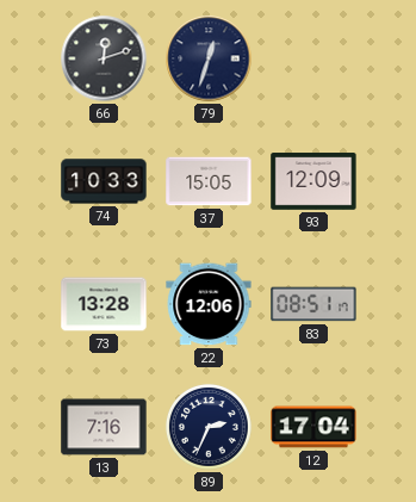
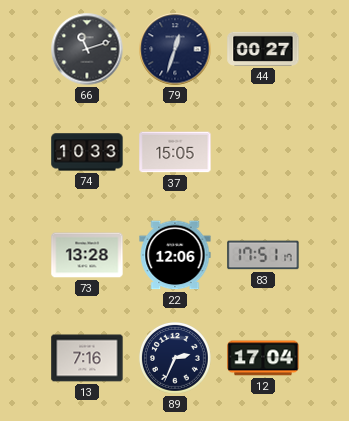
66: 12:12 -> 11:12
44: none -> 00:27
93: 12:09 -> none
83: 08:51 -> 17:51
